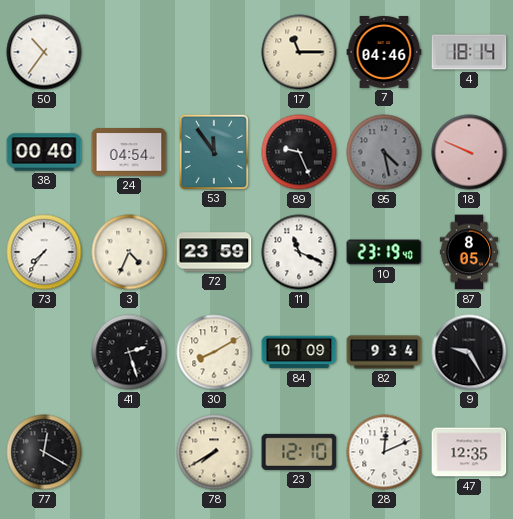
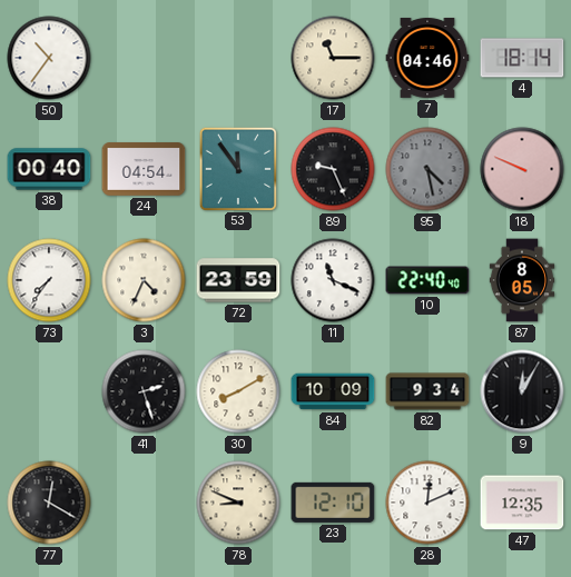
10: 23:19 -> 22:40
9: 9:25 -> 12:05
78: 7:40 -> 8:49
